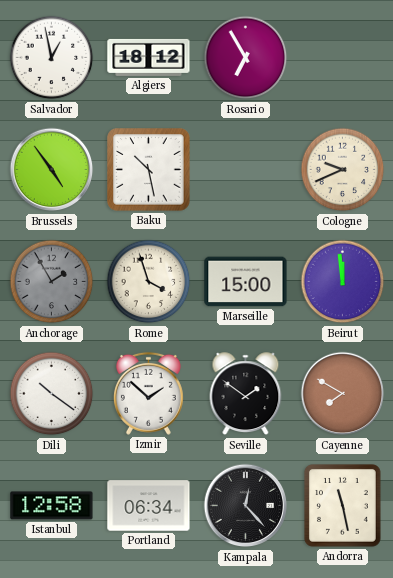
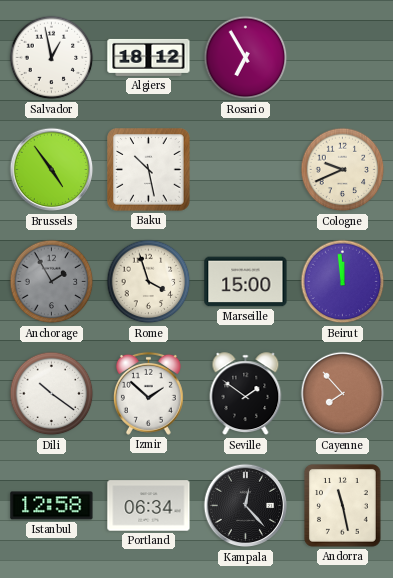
Cayenne: 7:50 -> 7:53
